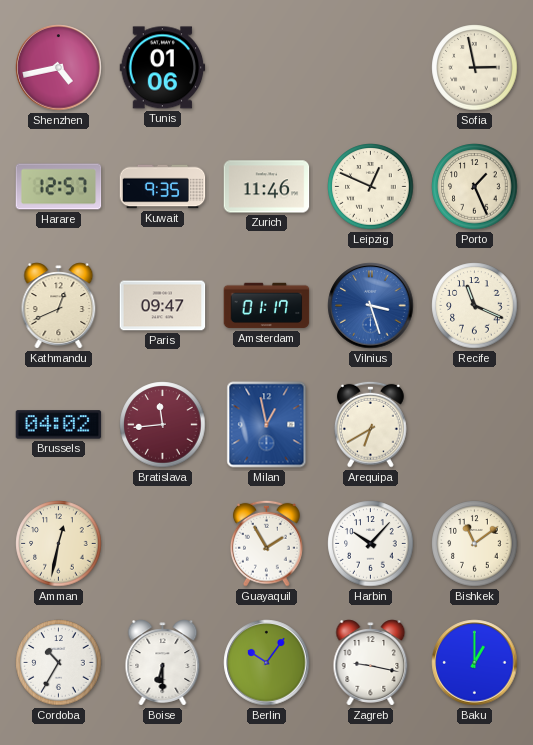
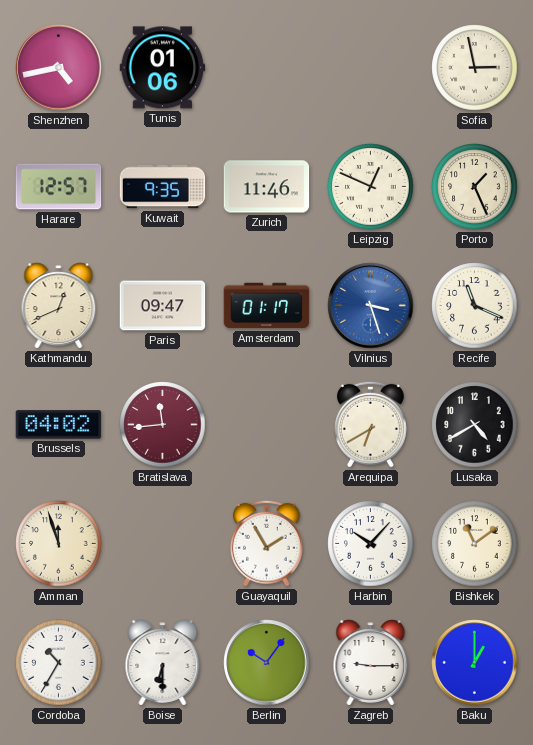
Milan: 12:58 -> none
Lusaka: none -> 4:40
Amman: 12:32 -> 11:57
Zagreb: 9:17 -> 9:15
